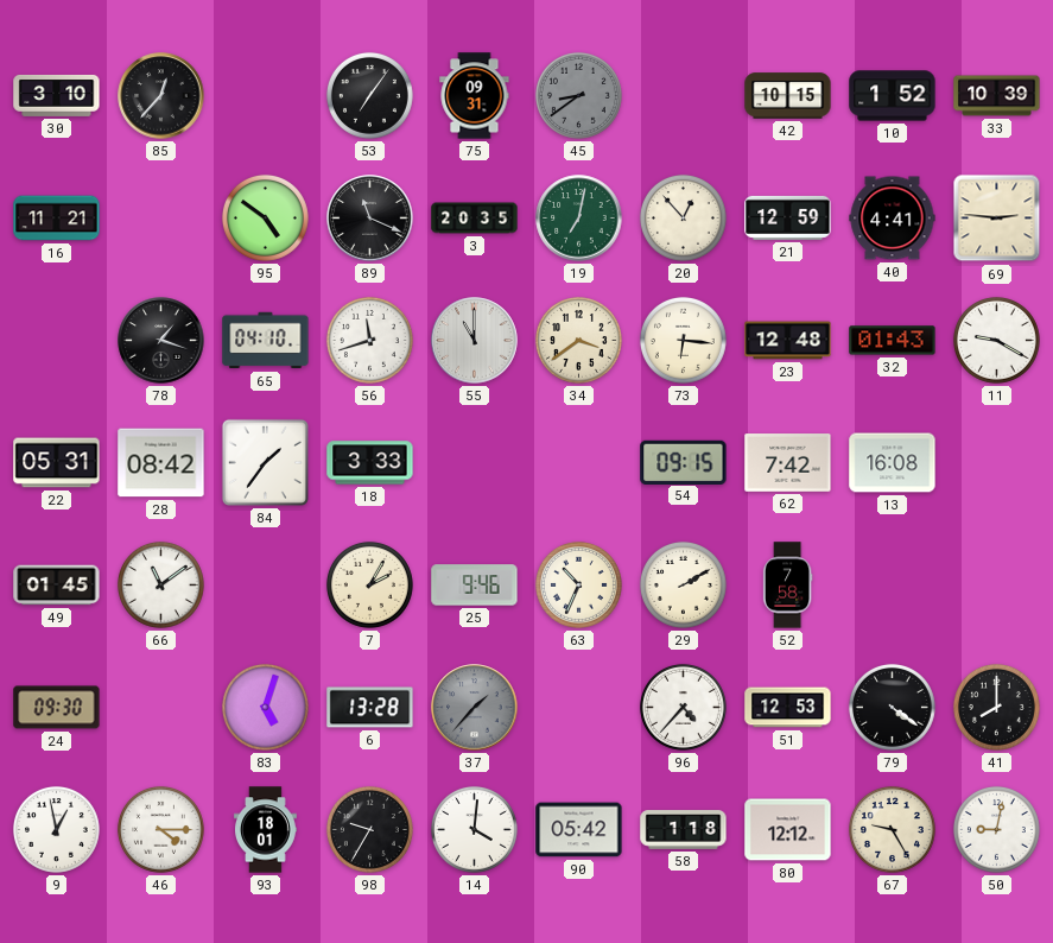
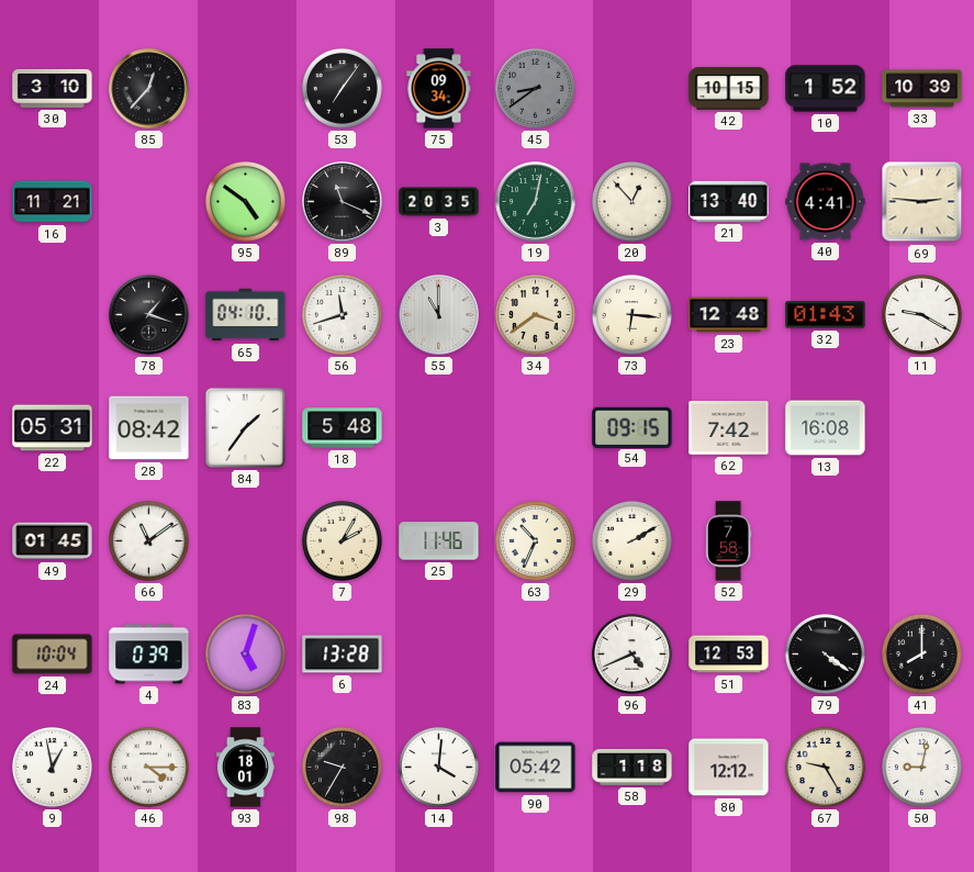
75: 09:31 -> 09:34
21: 12:59 -> 13:40
18: 3:33 -> 5:48
25: 9:46 -> 11:46
24: 09:30 -> 10:04
4: none -> 0:39
37: 1:37 -> none
96: 4:37 -> 4:41
